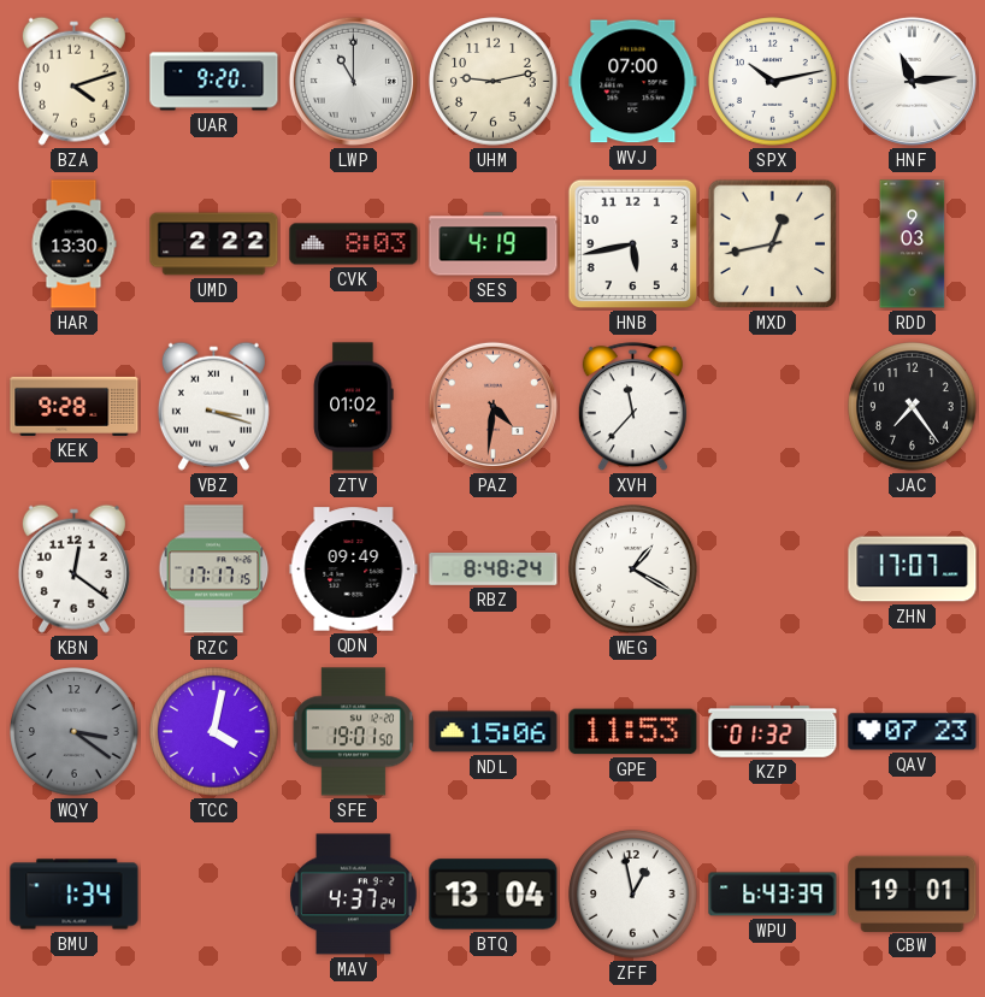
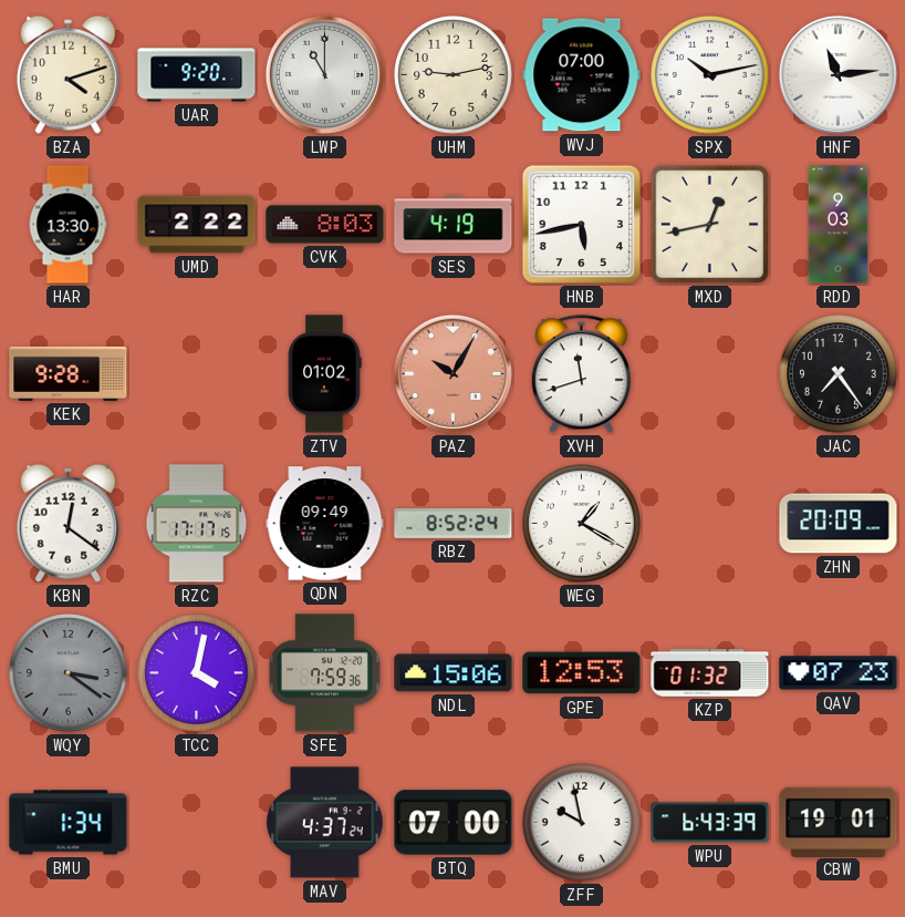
VBZ: 3:18 -> none
PAZ: 4:31 -> 10:05
XVH: 11:37 -> 11:42
RBZ: 8:48 -> 8:52
ZHN: 17:07 -> 20:09
SFE: 19:01 -> 7:59
GPE: 11:53 -> 12:53
BTQ: 13:04 -> 07:00
ZFF: 12:58 -> 9:58
